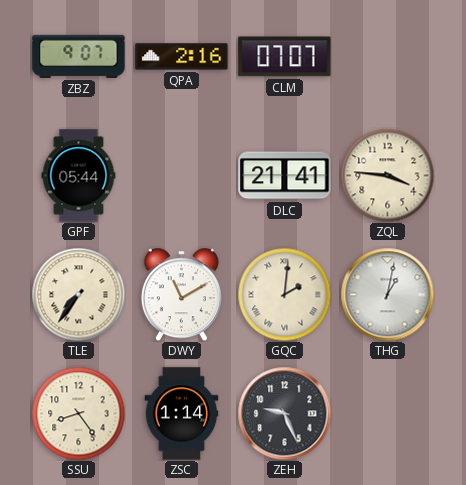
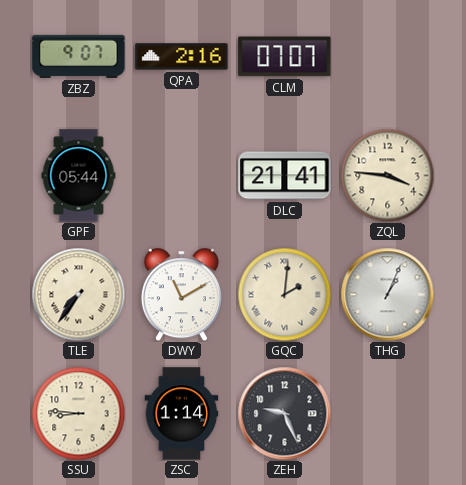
THG: 1:02 -> 1:04
SSU: 8:24 -> 8:46
